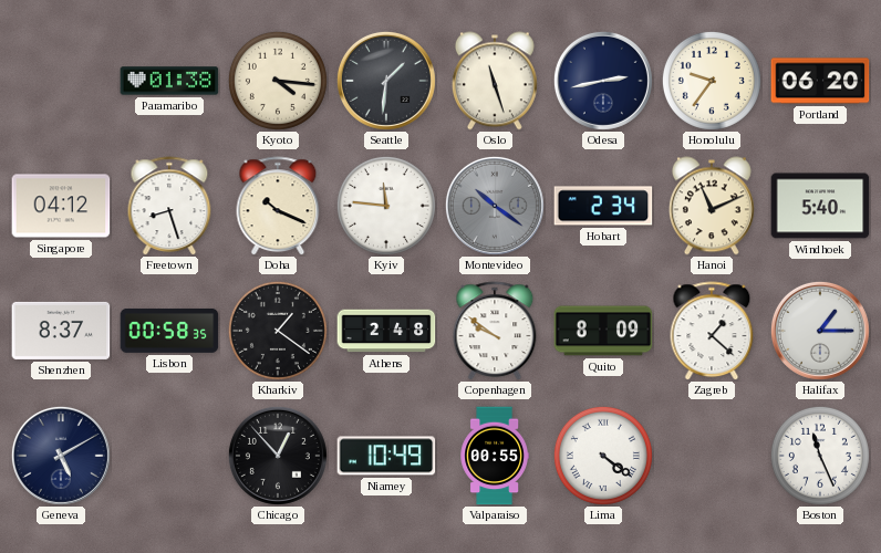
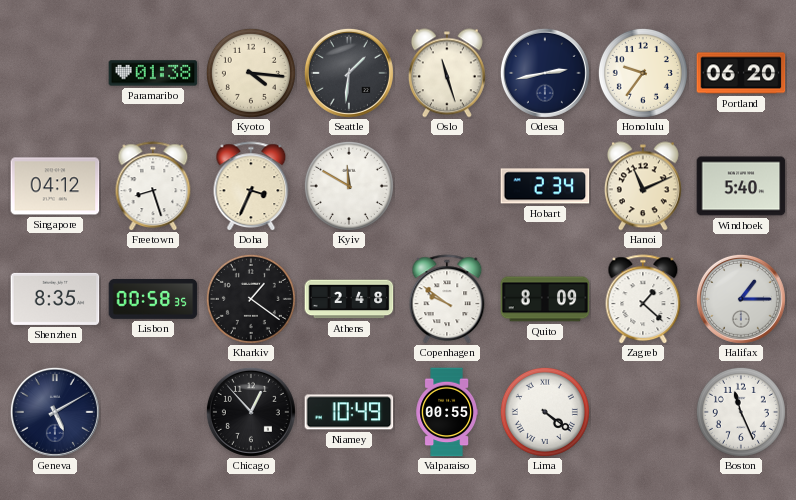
Doha: 10:19 -> 3:34
Kyiv: 11:46 -> 11:50
Montevideo: 10:21 -> none
Shenzhen: 8:37 -> 8:35
